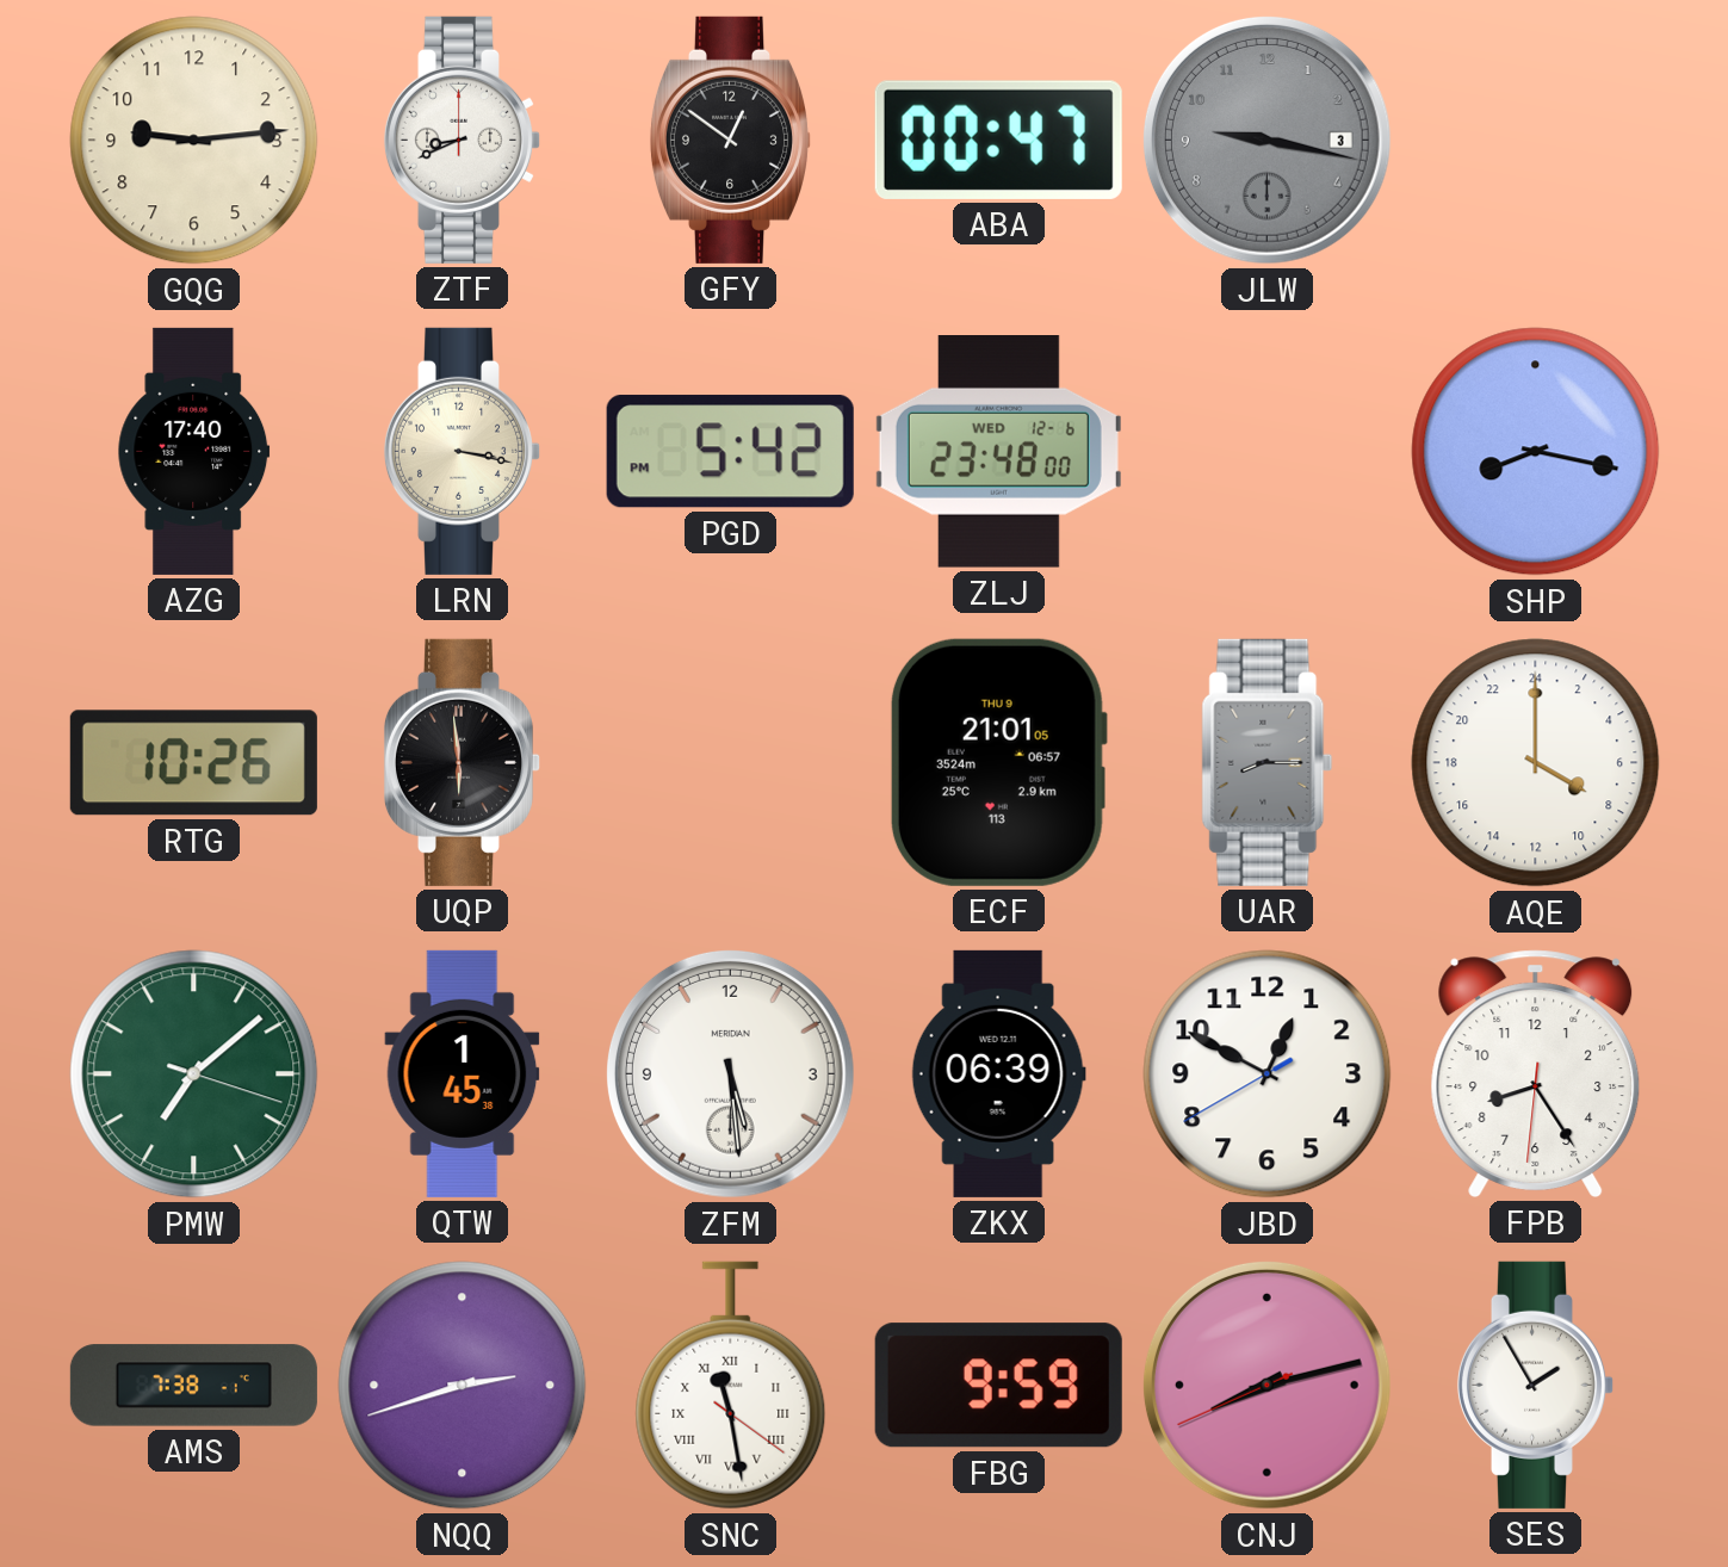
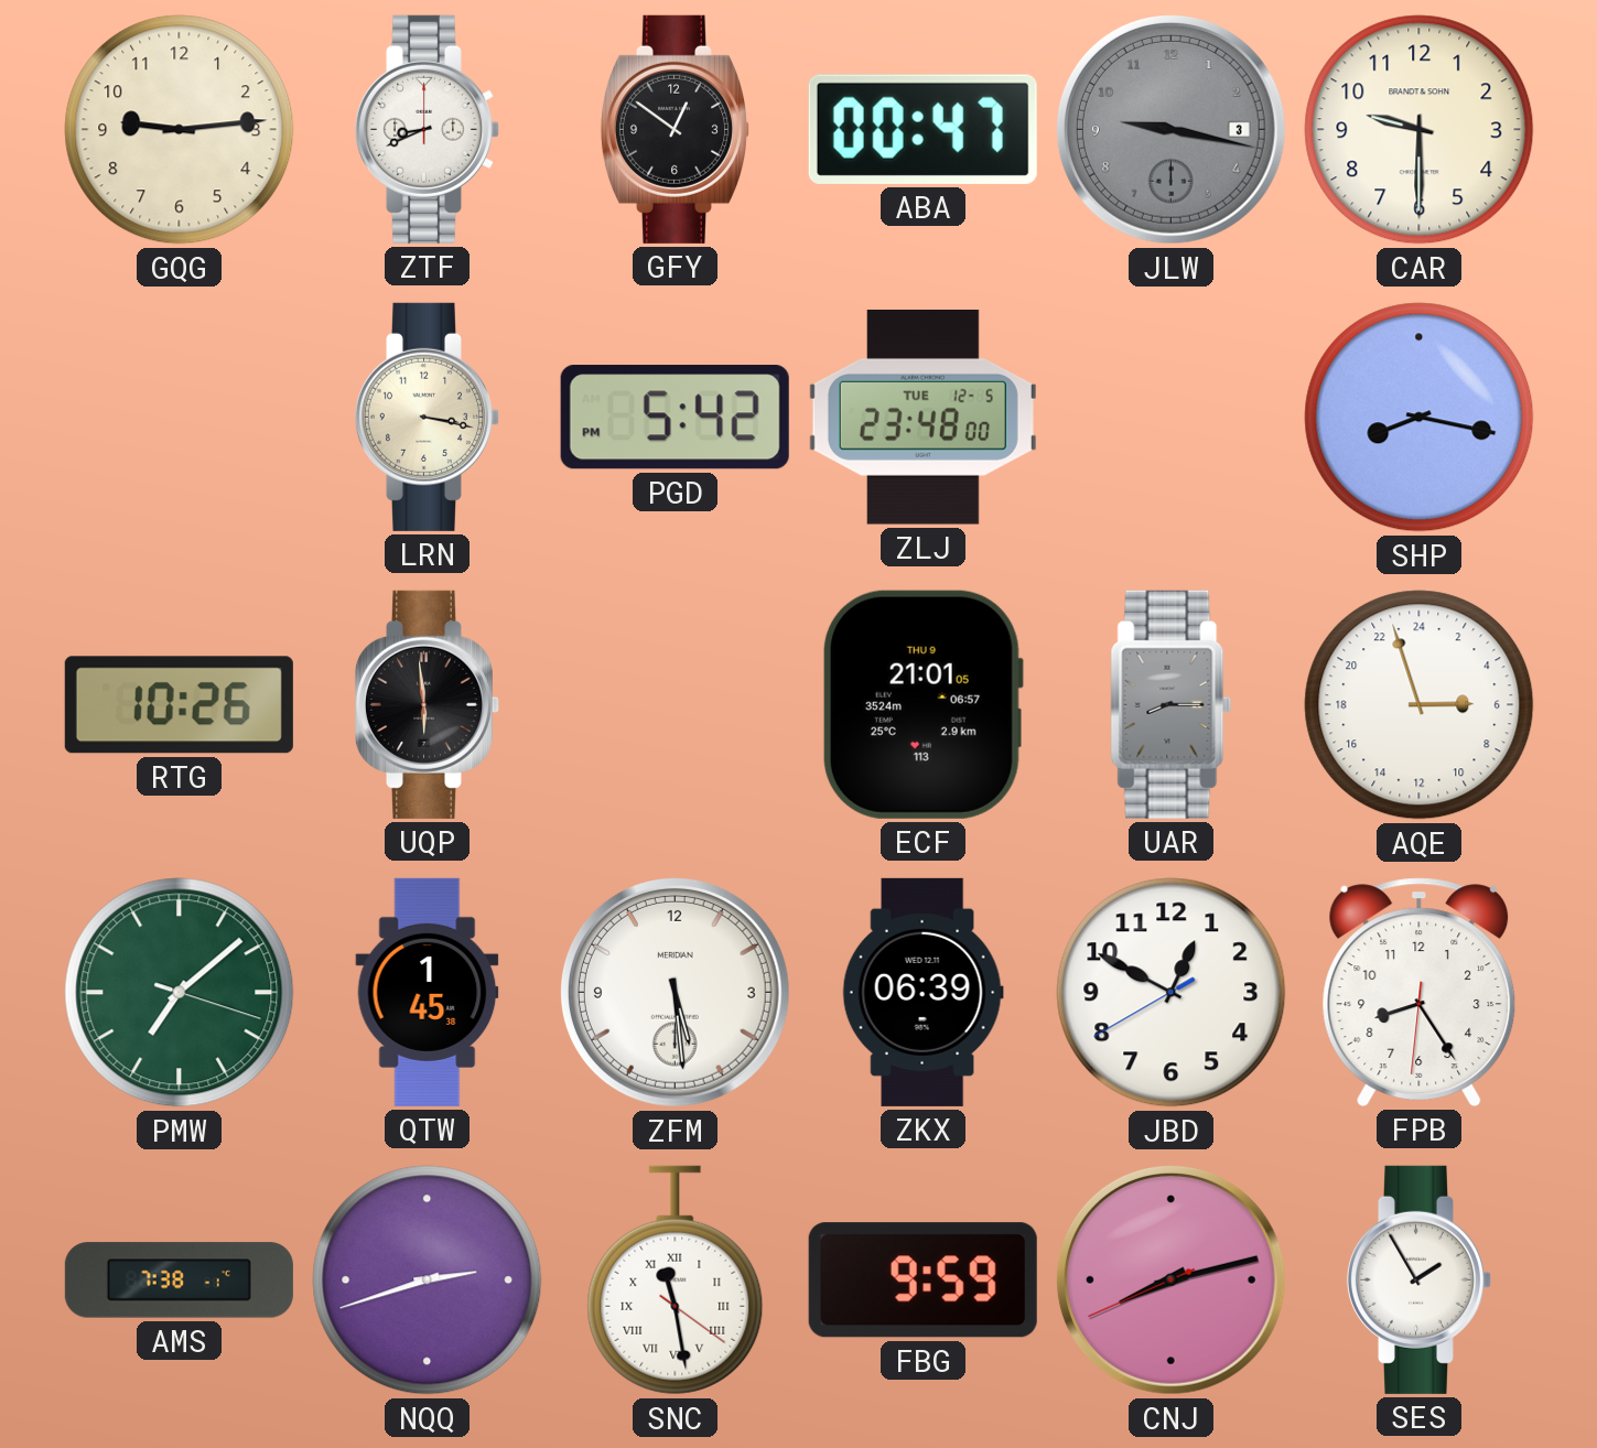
CAR: none -> 9:30
AZG: 17:40 -> none
ZLJ date: WED 12-6 -> TUE 12-5
AQE: 8:00 -> 5:57
